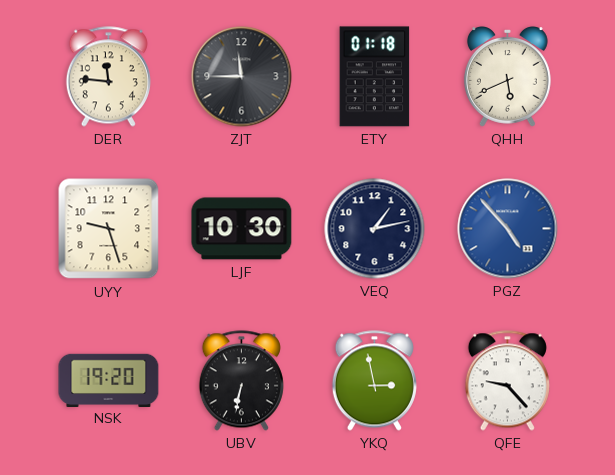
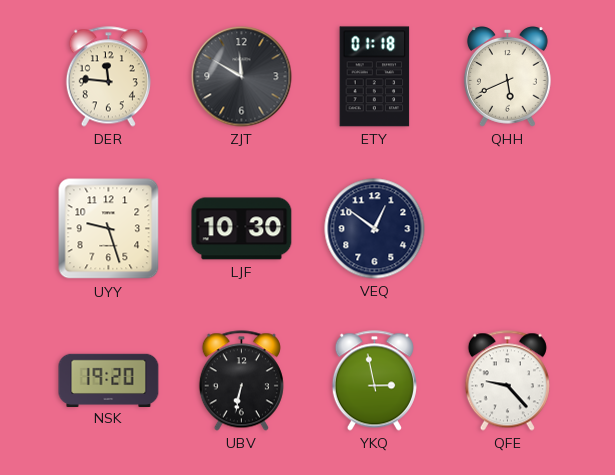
ZJT: 11:45 -> 11:50
VEQ: 1:13 -> 12:51
PGZ: 4:53 -> none
